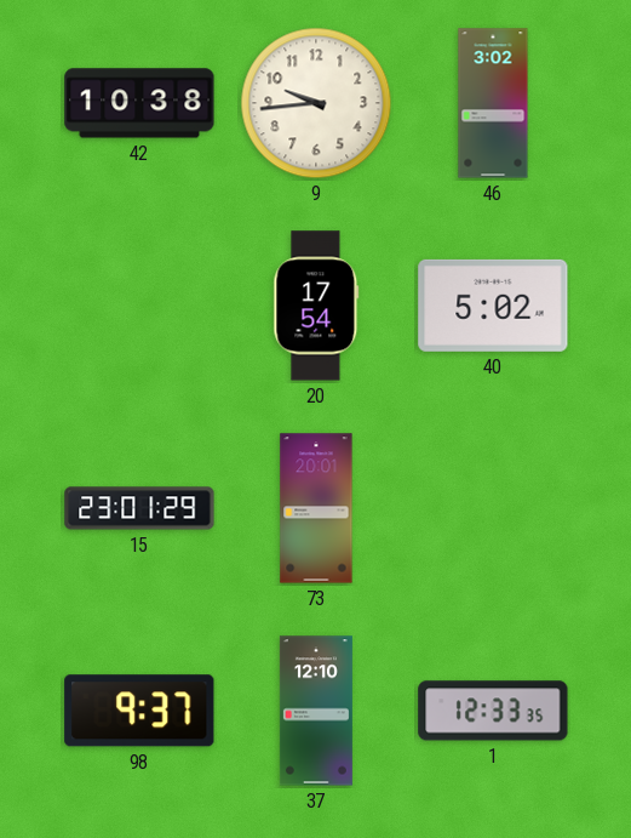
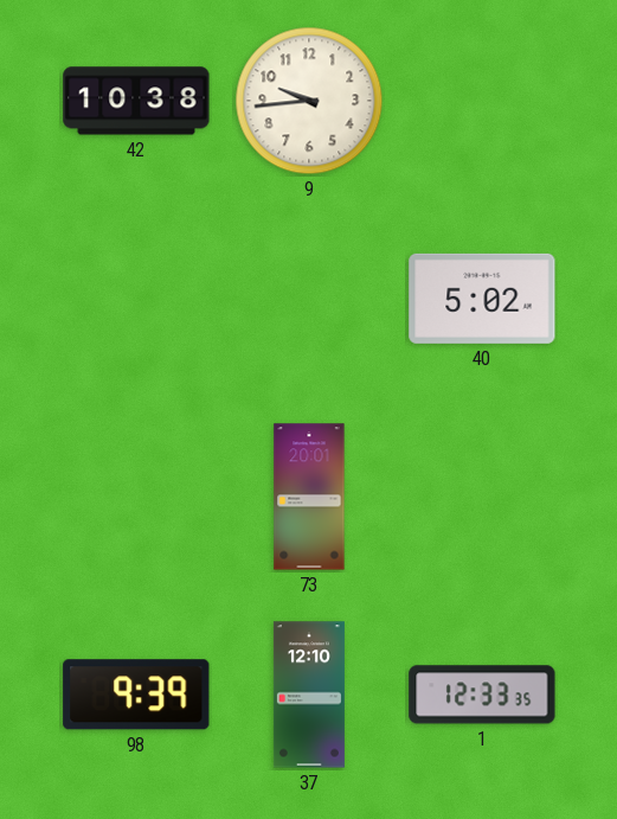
46: 3:02 -> none
20: 17:54 -> none
15: 23:01 -> none
98: 9:37 -> 9:39
